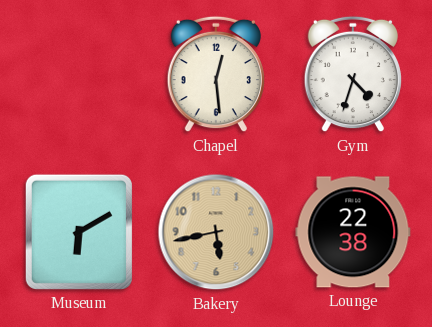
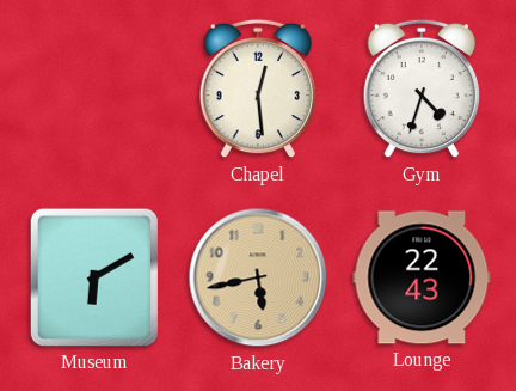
Lounge: 22:38 -> 22:43
